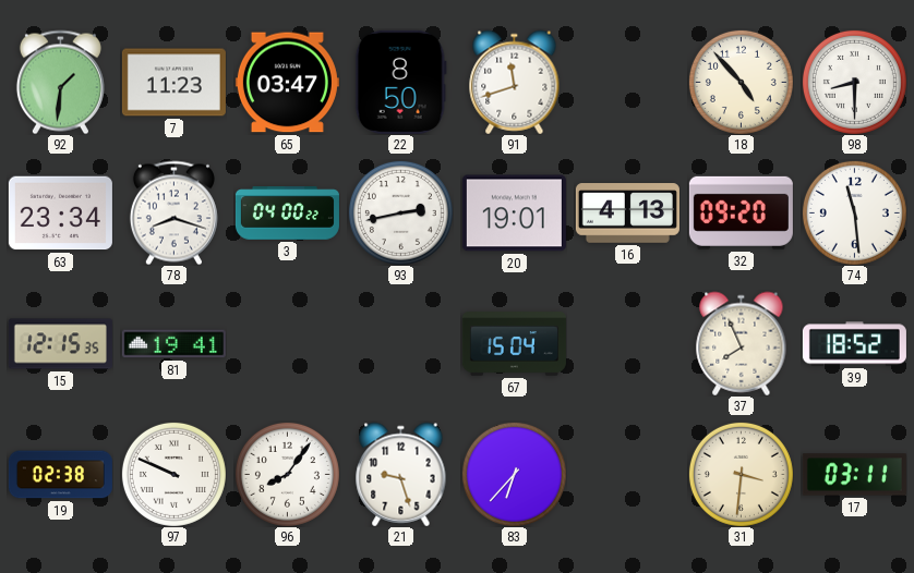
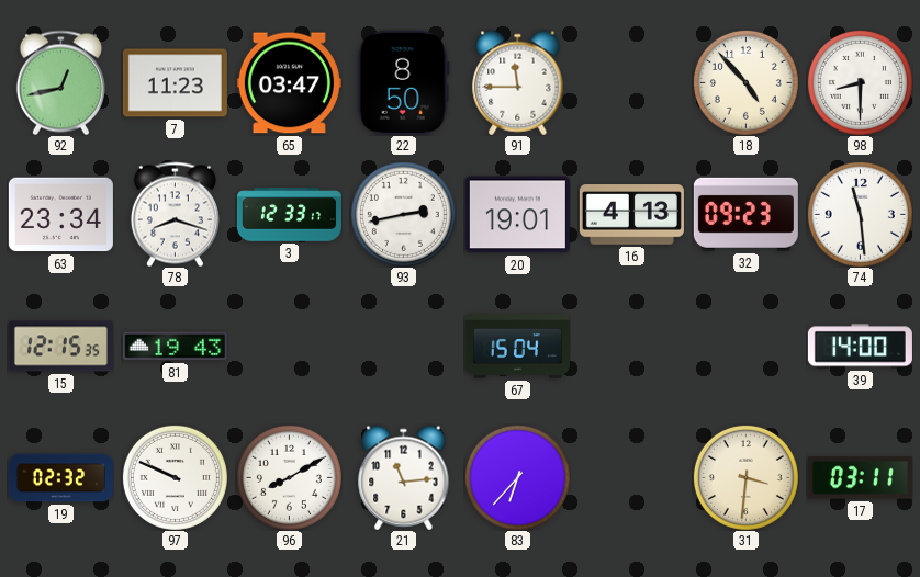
92: 1:31 -> 12:43
91: 11:42 -> 11:45
3: 04:00 -> 12:33
32: 09:20 -> 09:23
81: 19:41 -> 19:43
37: 7:56 -> none
39: 18:52 -> 14:00
19: 02:38 -> 02:32
96: 8:06 -> 8:10
21: 9:27 -> 11:14
